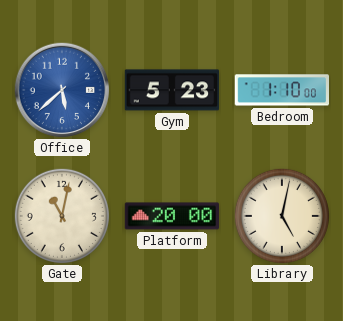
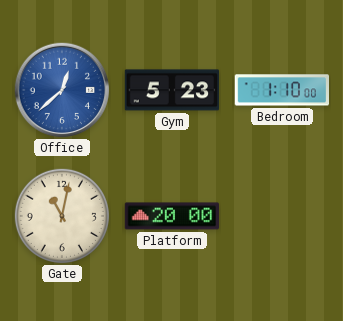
Office: 5:38 -> 12:38
Library: 5:02 -> none
